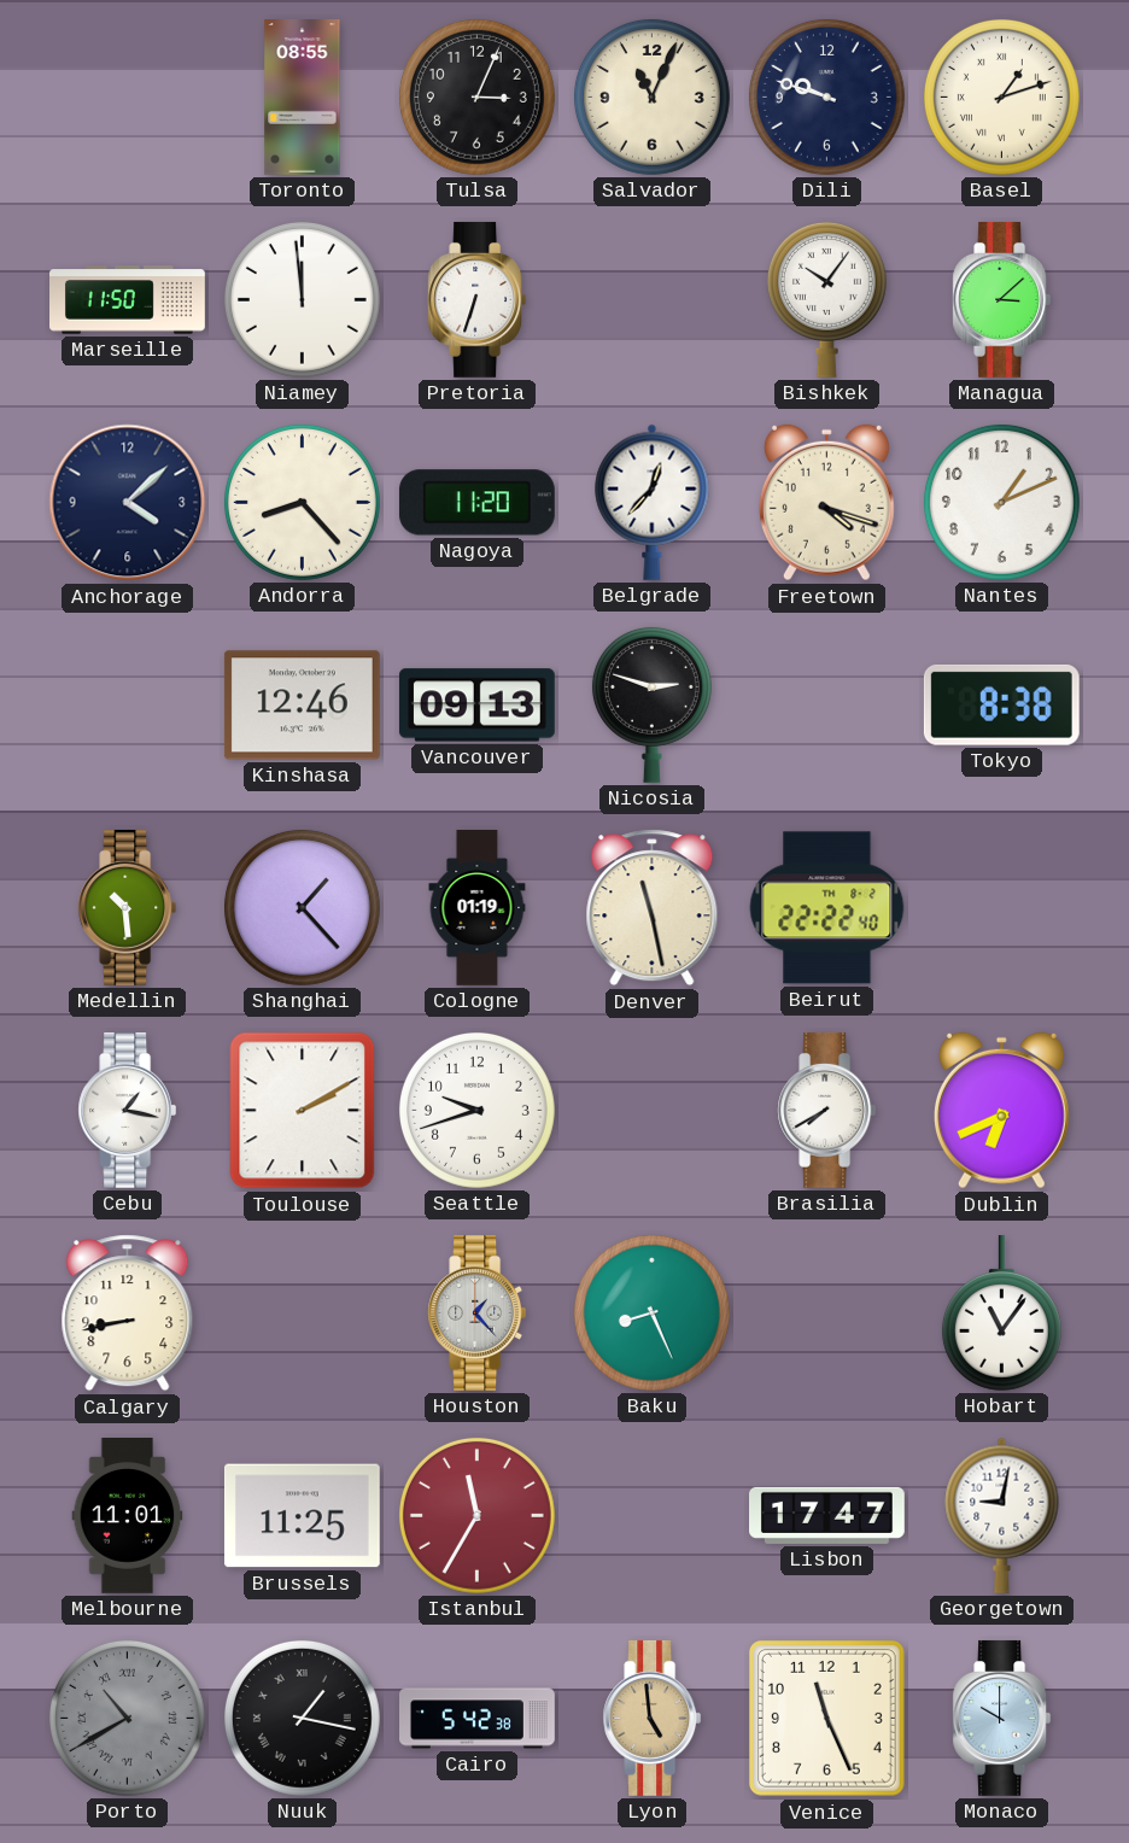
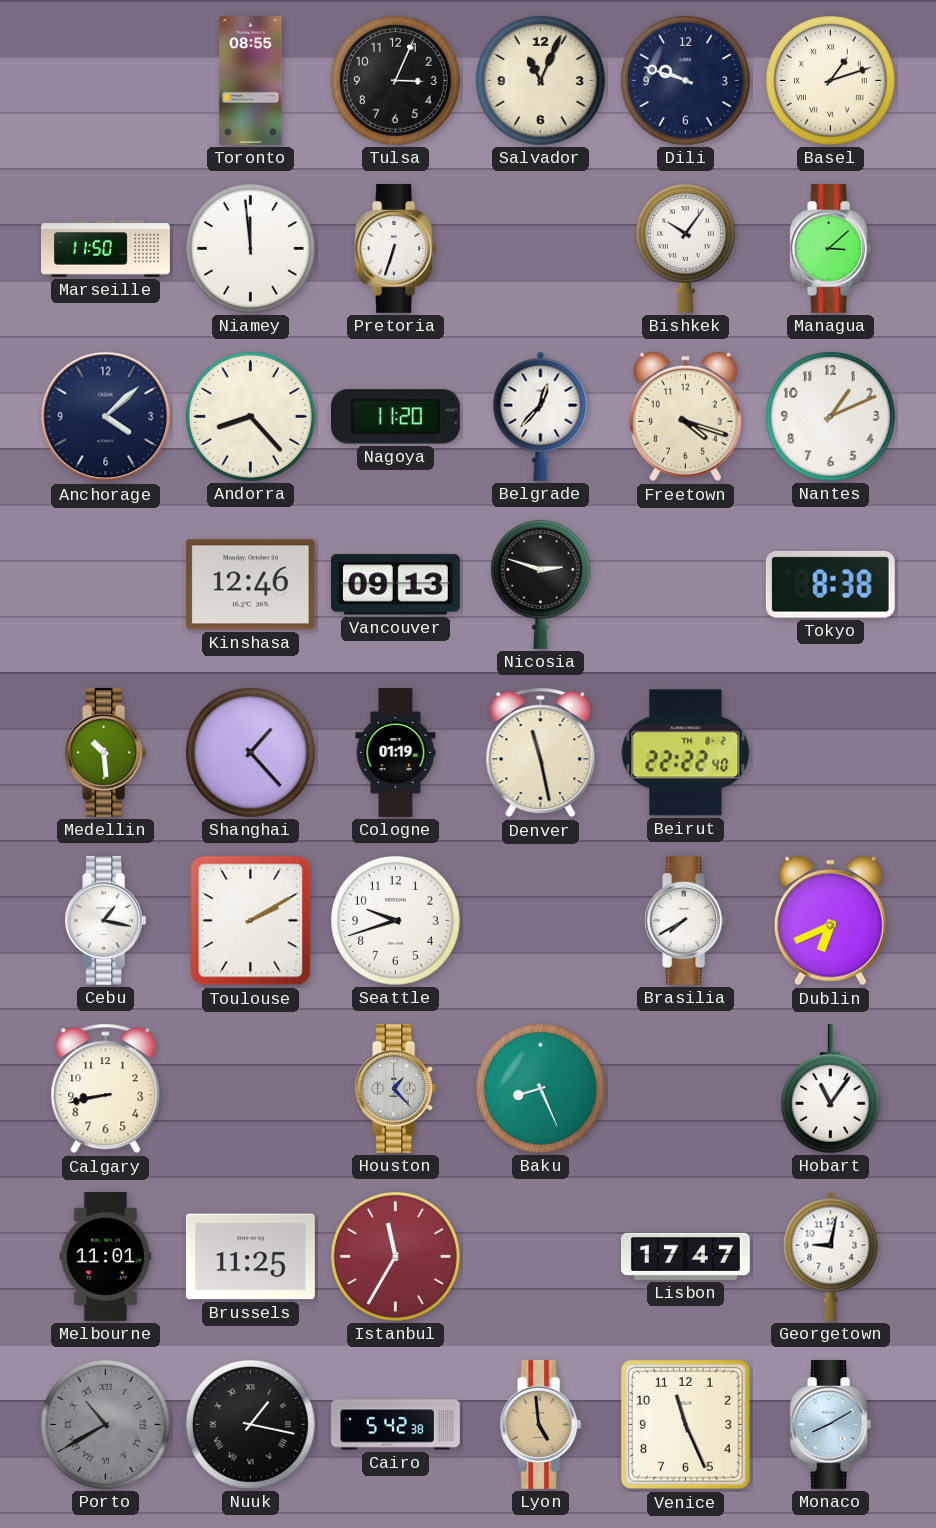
Monaco: 10:00 -> 8:10
